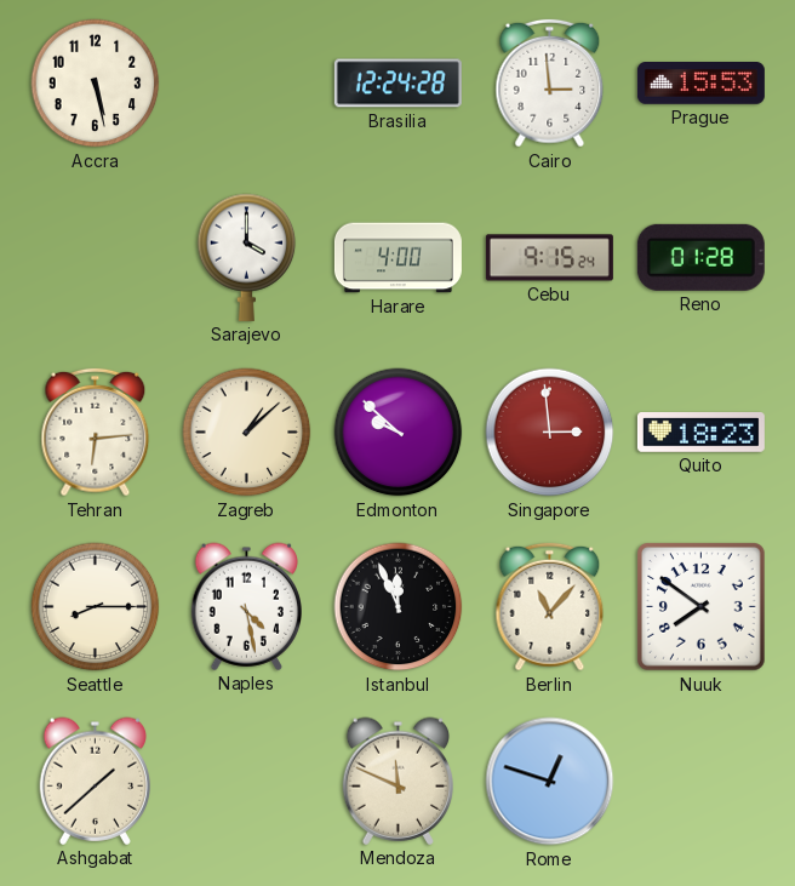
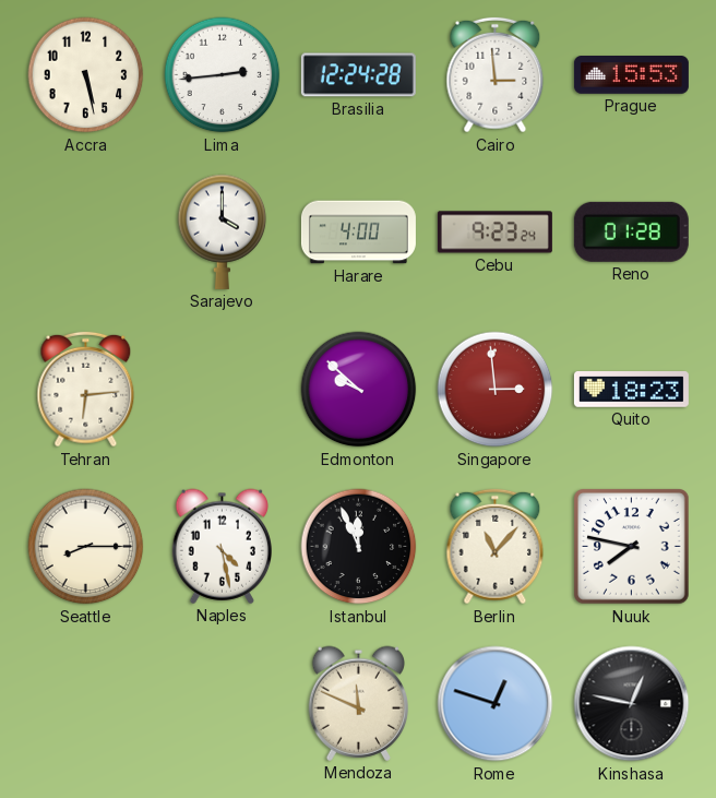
Lima: none -> 2:44
Cebu: 9:15 -> 9:23
Zagreb: 1:08 -> none
Nuuk: 7:51 -> 7:47
Ashgabat: 1:38 -> none
Kinshasa: none -> 12:47
